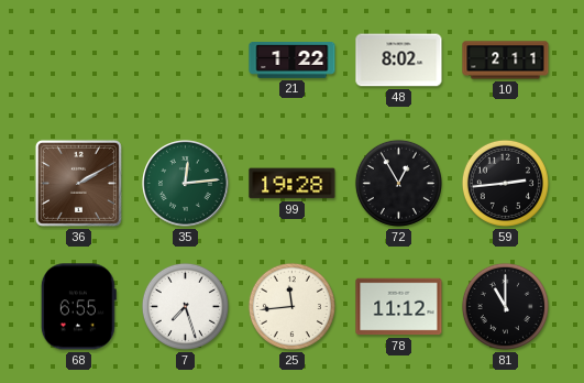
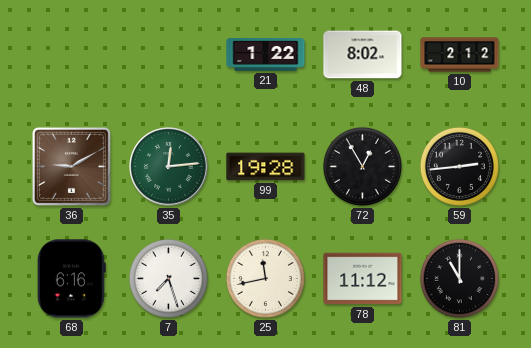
10: 2:11 -> 2:12
36: 2:10 -> 9:10
68: 6:55 -> 6:16
25: 11:44 -> 11:43
